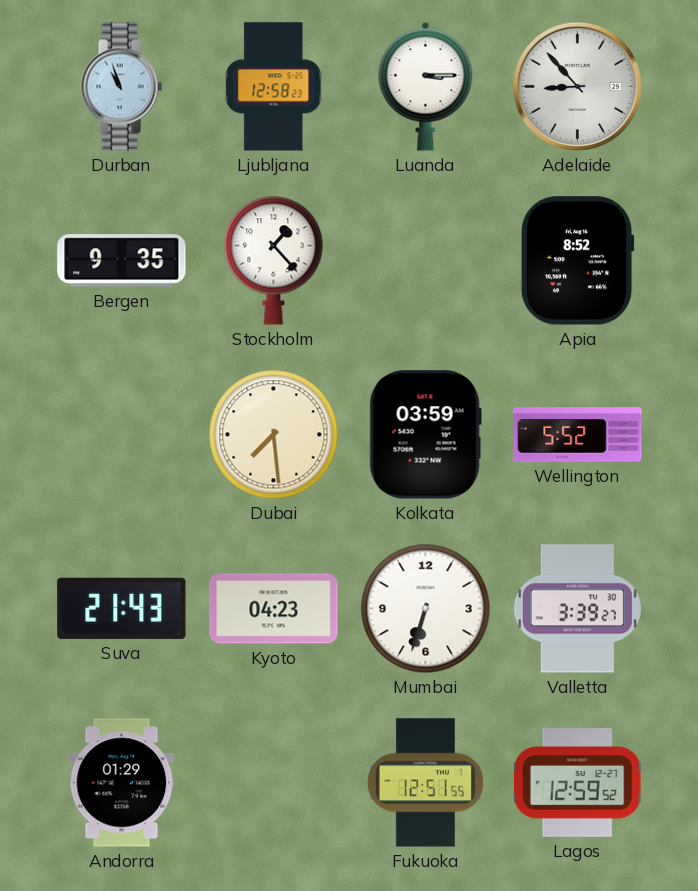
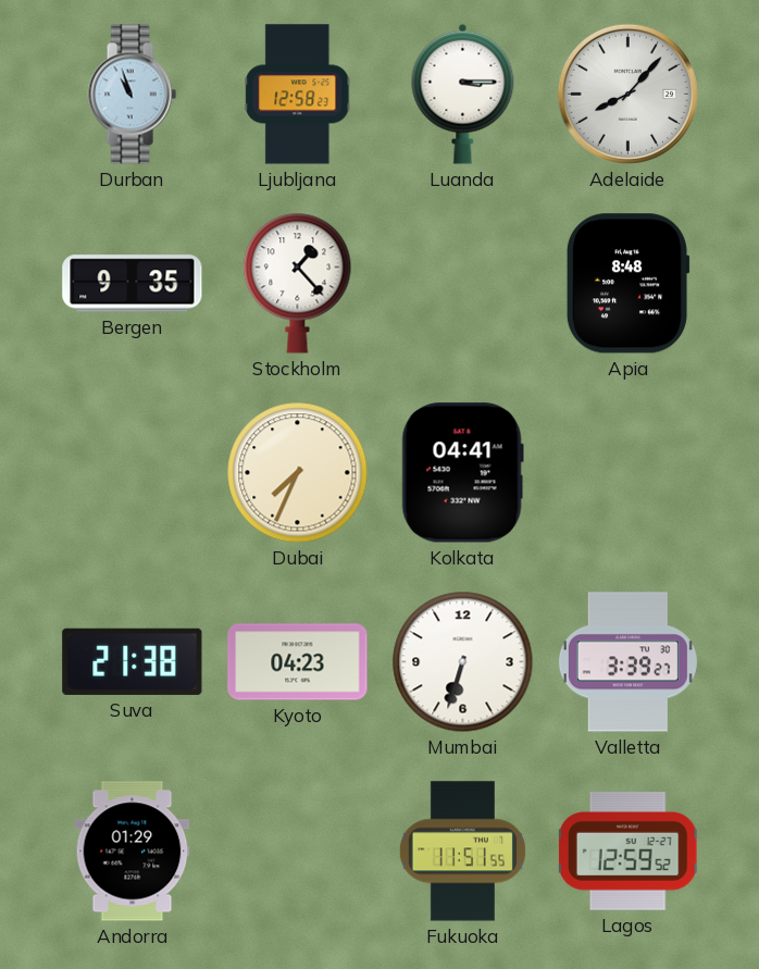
Adelaide: 8:53 -> 8:07
Apia: 8:52 -> 8:48
Dubai: 7:29 -> 7:34
Kolkata: 03:59 -> 04:41
Wellington: 5:52 -> none
Suva: 21:43 -> 21:38
Fukuoka: 12:51 -> 11:51
